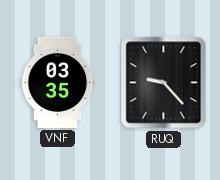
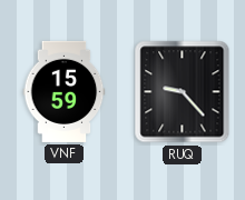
VNF: 03:35 -> 15:59
